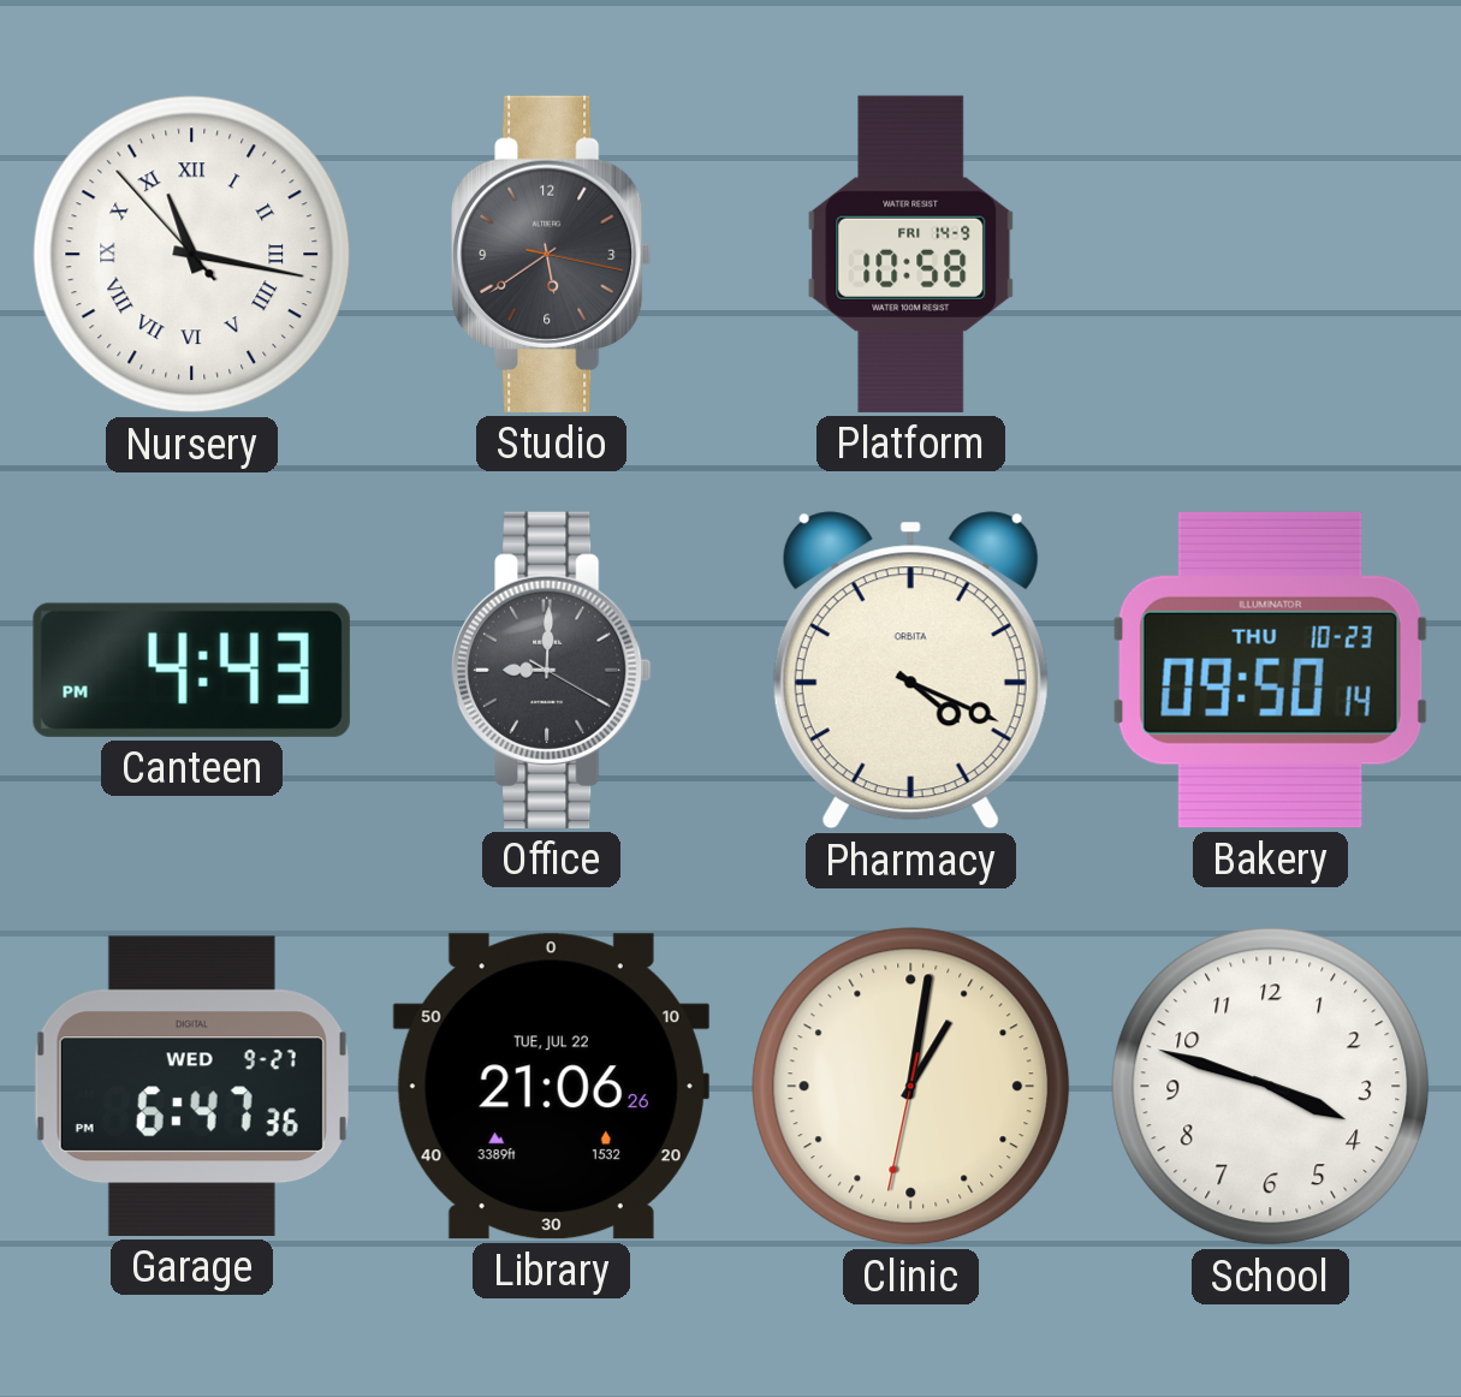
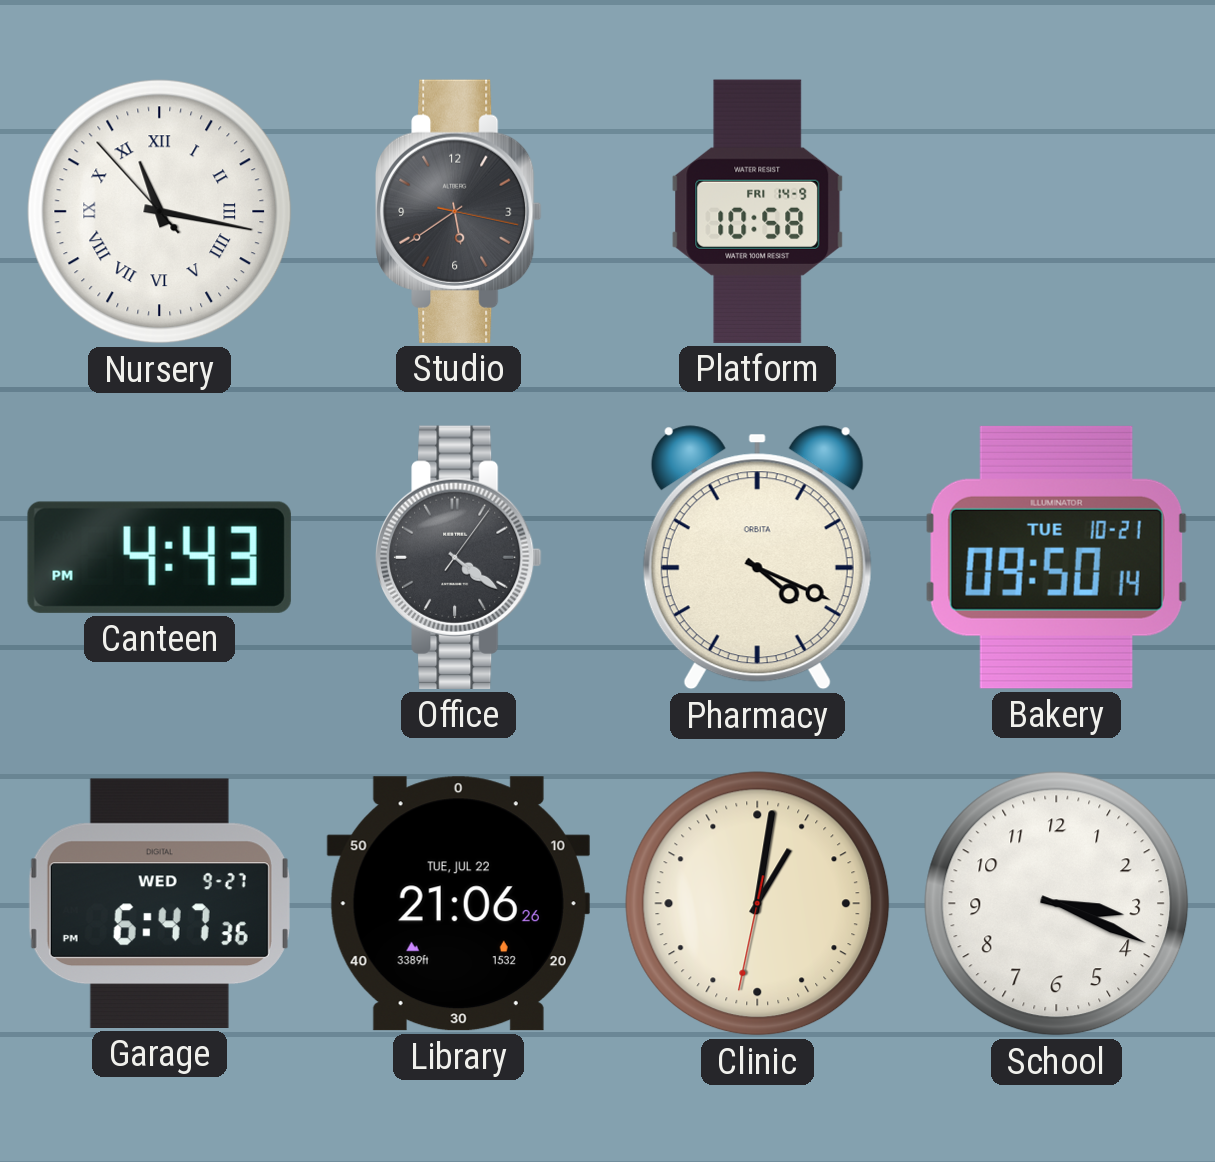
Office: 9:00 -> 4:21
Bakery date: THU 10-23 -> TUE 10-21
School: 3:48 -> 3:19
